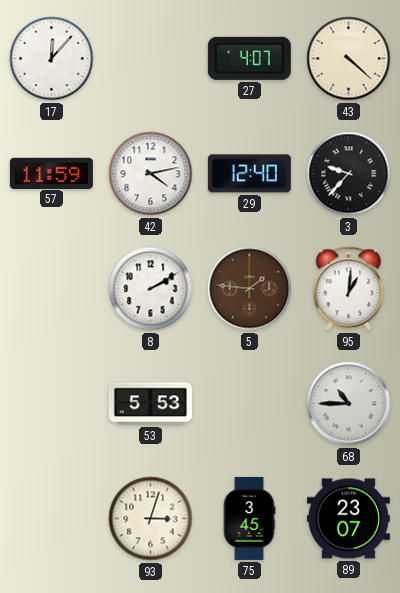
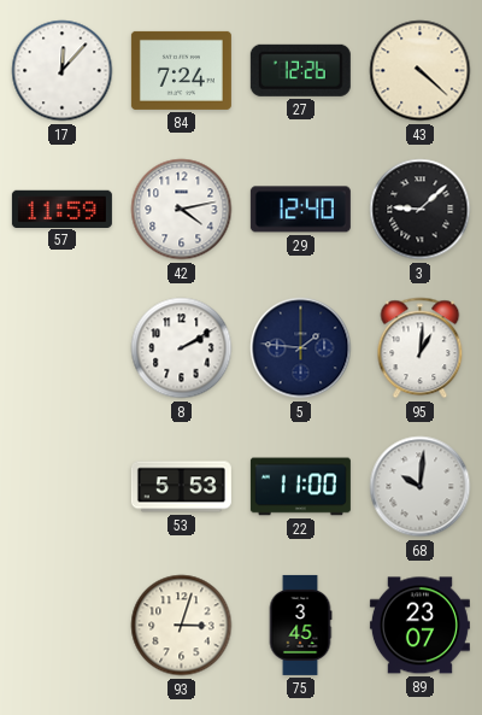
84: none -> 7:24
27: 4:07 -> 12:26
3: 9:37 -> 9:08
5 dial: brown -> navy
22: none -> 11:00
68: 10:45 -> 10:01
